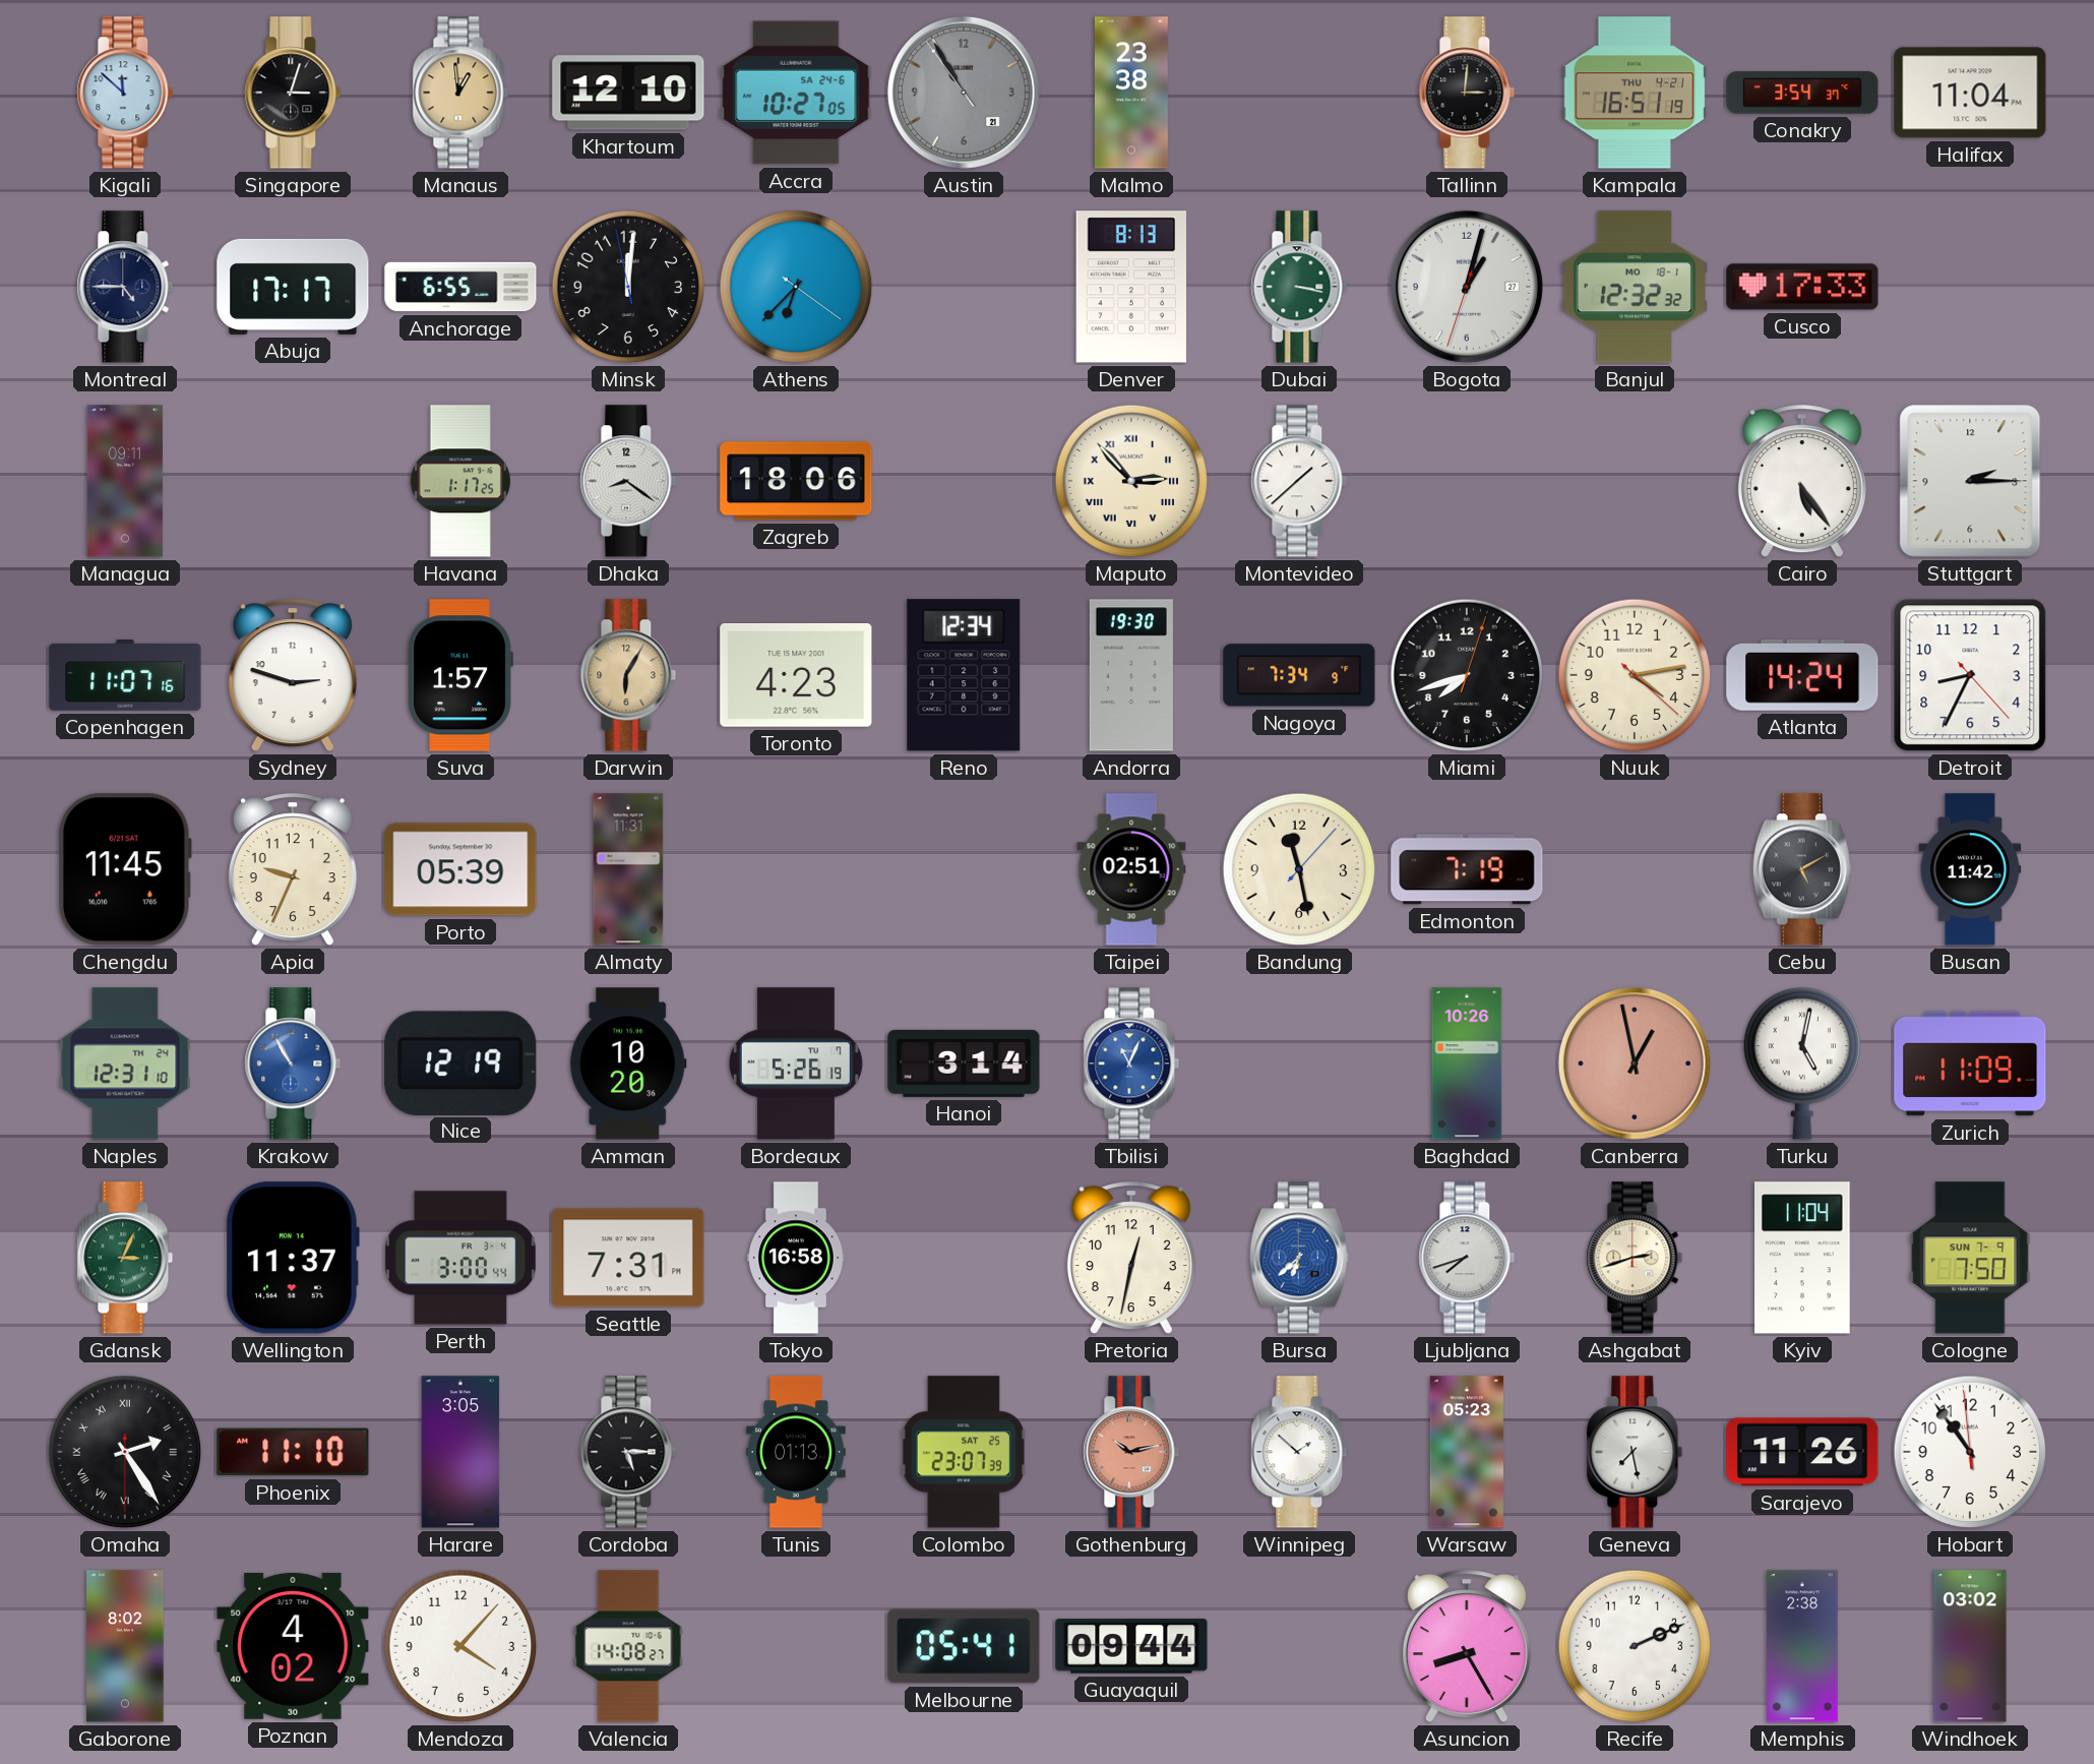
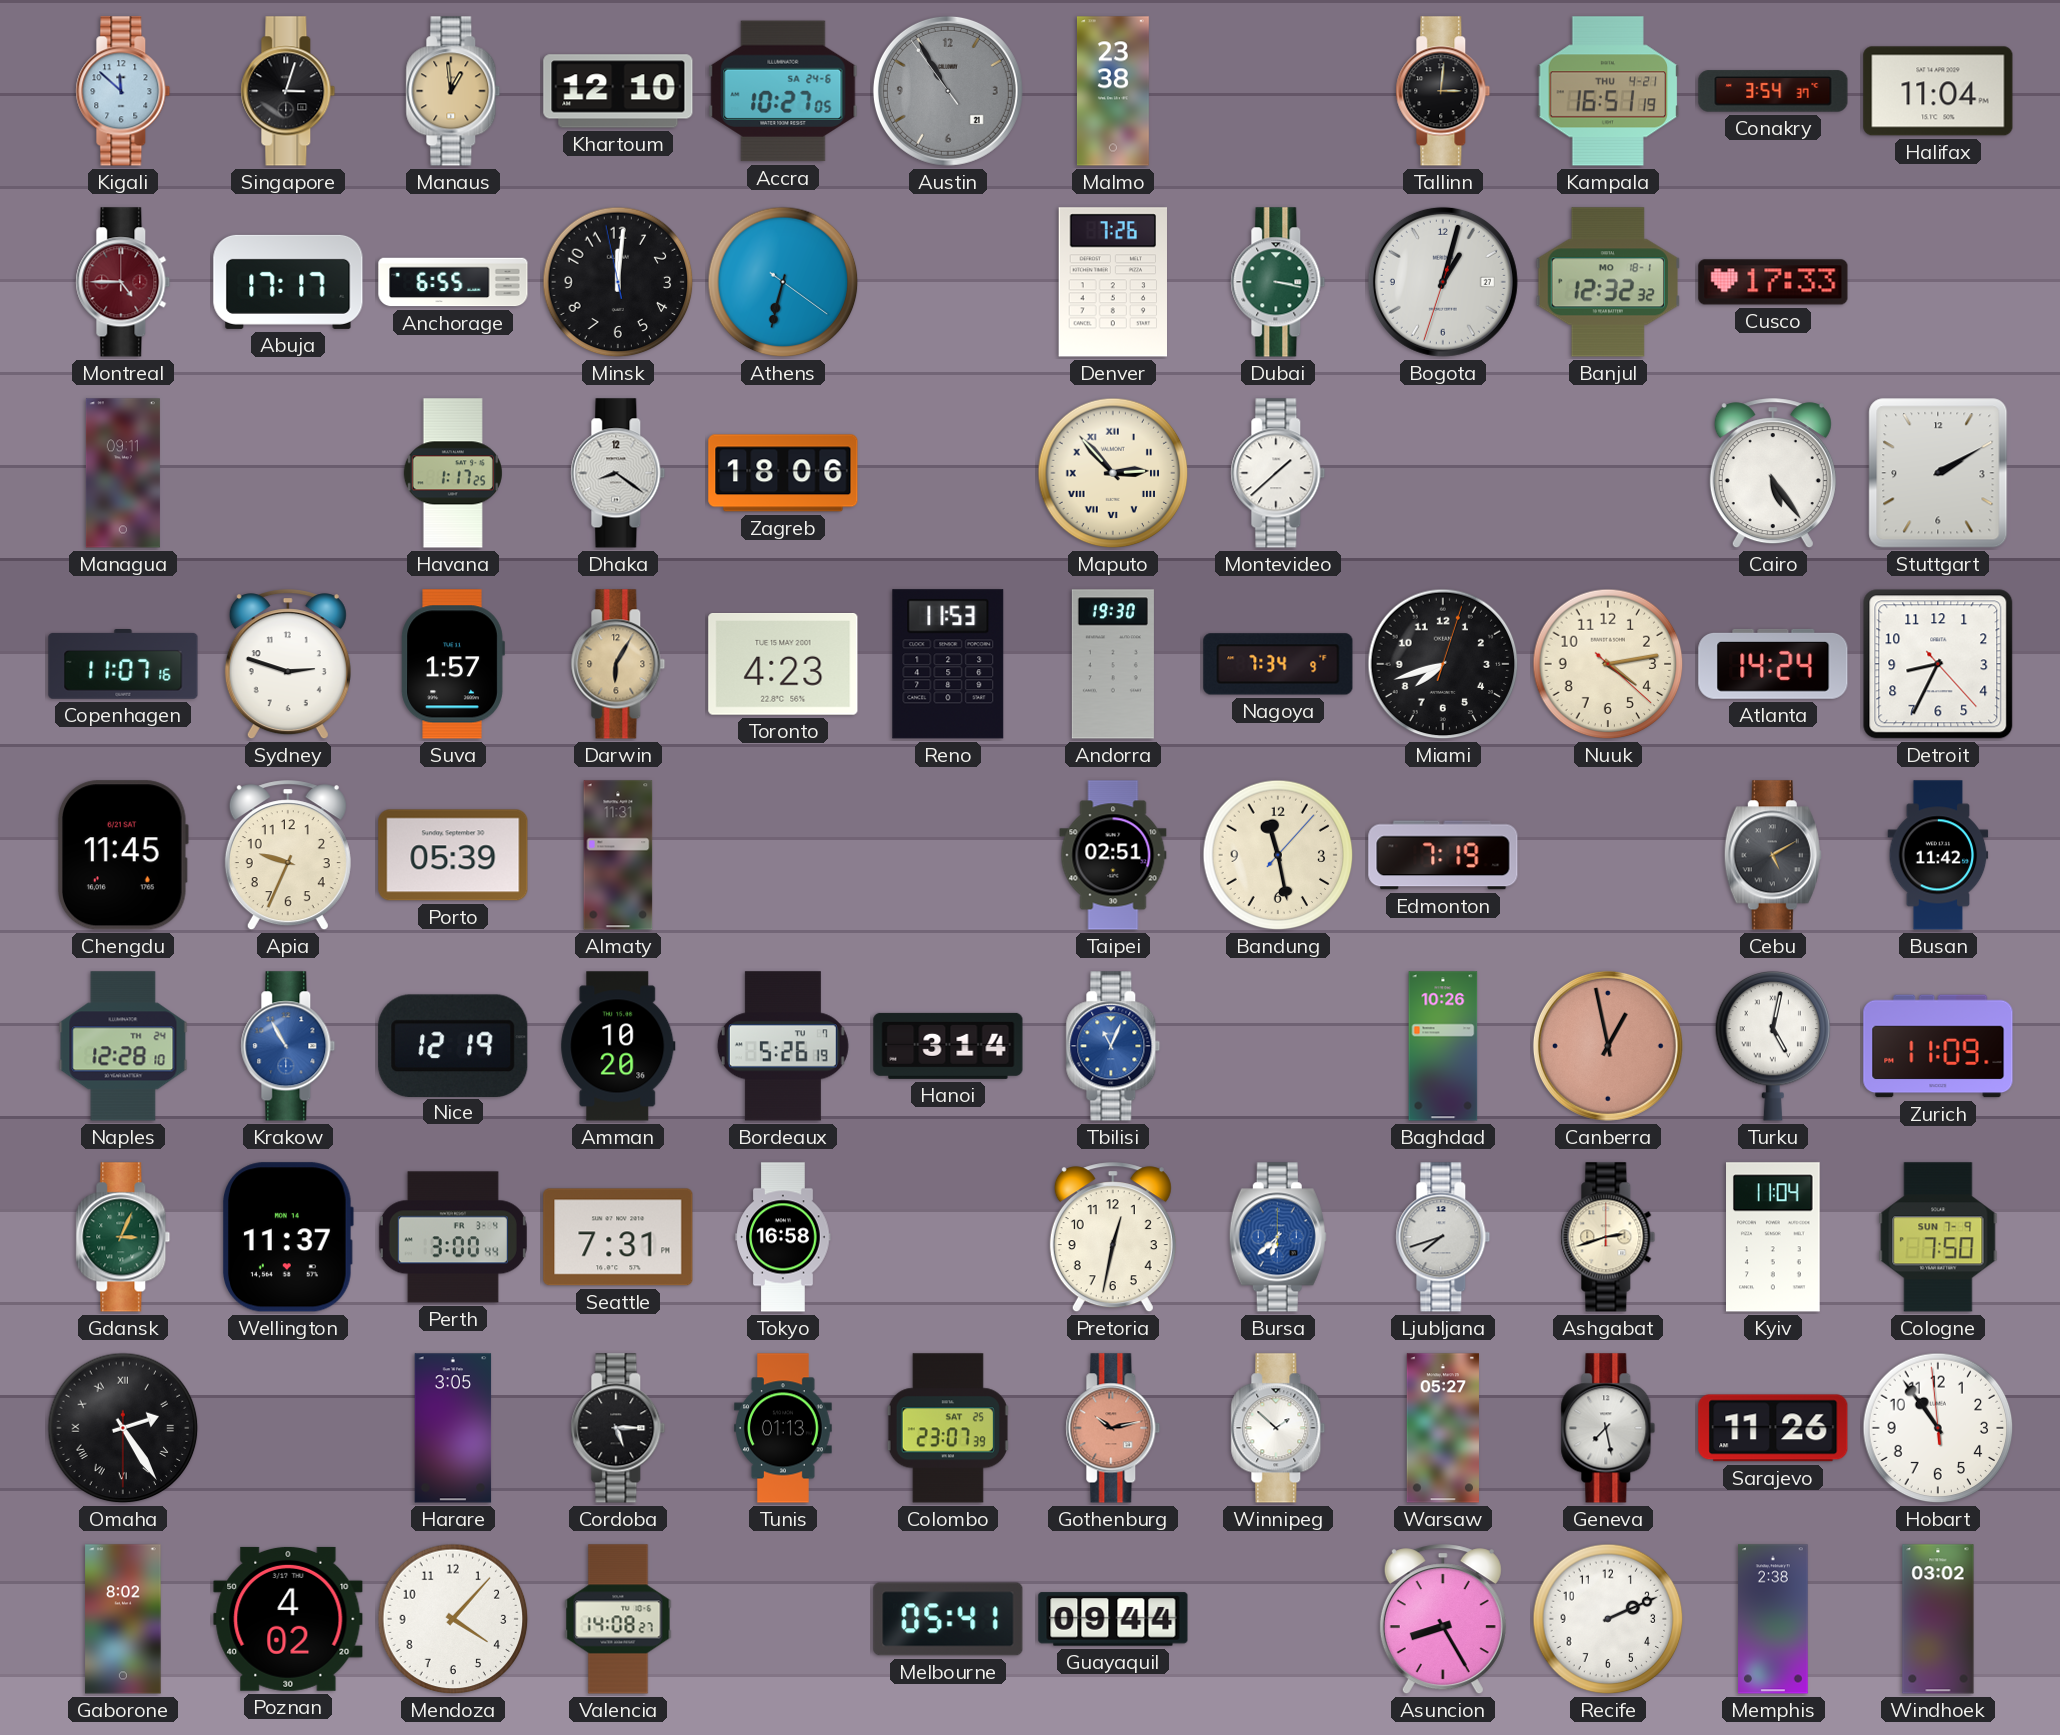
Montreal dial: navy -> burgundy
Athens: 6:37 -> 6:32
Denver: 8:13 -> 7:26
Stuttgart: 2:15 -> 2:10
Reno: 12:34 -> 11:53
Naples: 12:31 -> 12:28
Phoenix: 11:10 -> none
Warsaw: 05:23 -> 05:27
